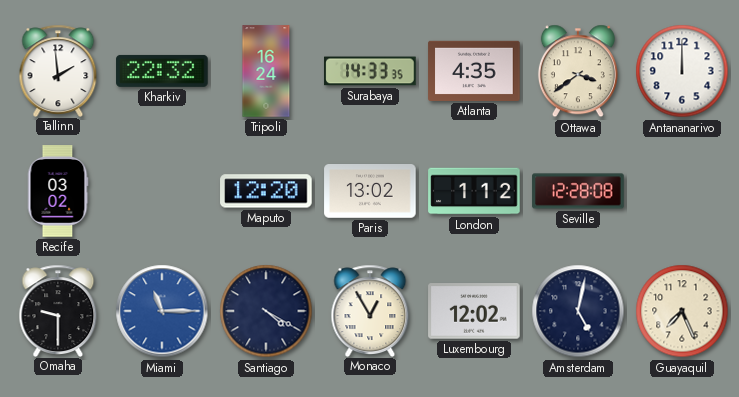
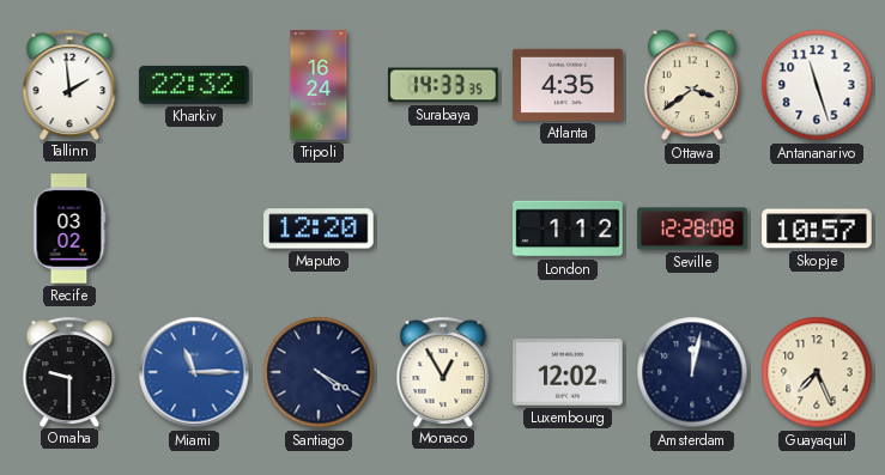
Antananarivo: 12:00 -> 11:27
Paris: 13:02 -> none
Skopje: none -> 10:57
Amsterdam: 5:02 -> 12:02
